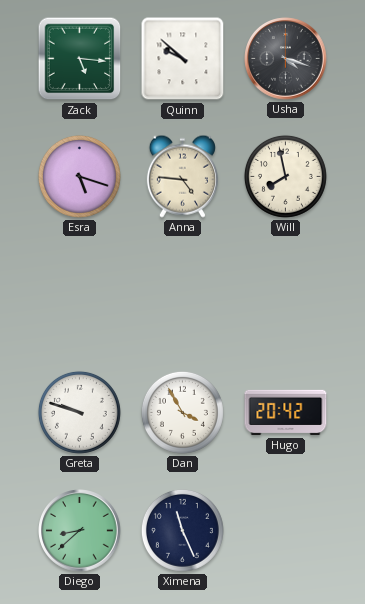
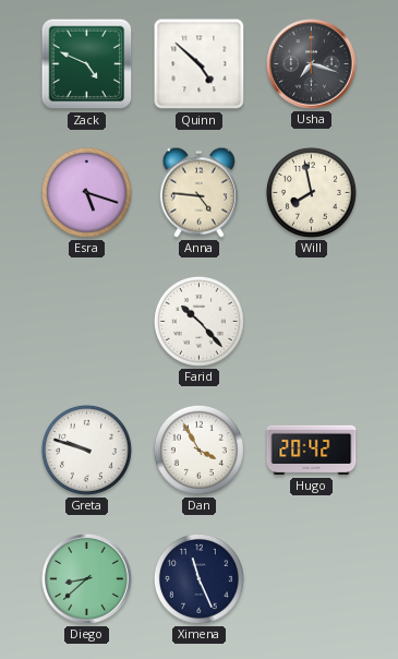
Zack: 5:16 -> 4:49
Quinn: 9:52 -> 4:52
Usha: 4:18 -> 7:18
Farid: none -> 10:23
